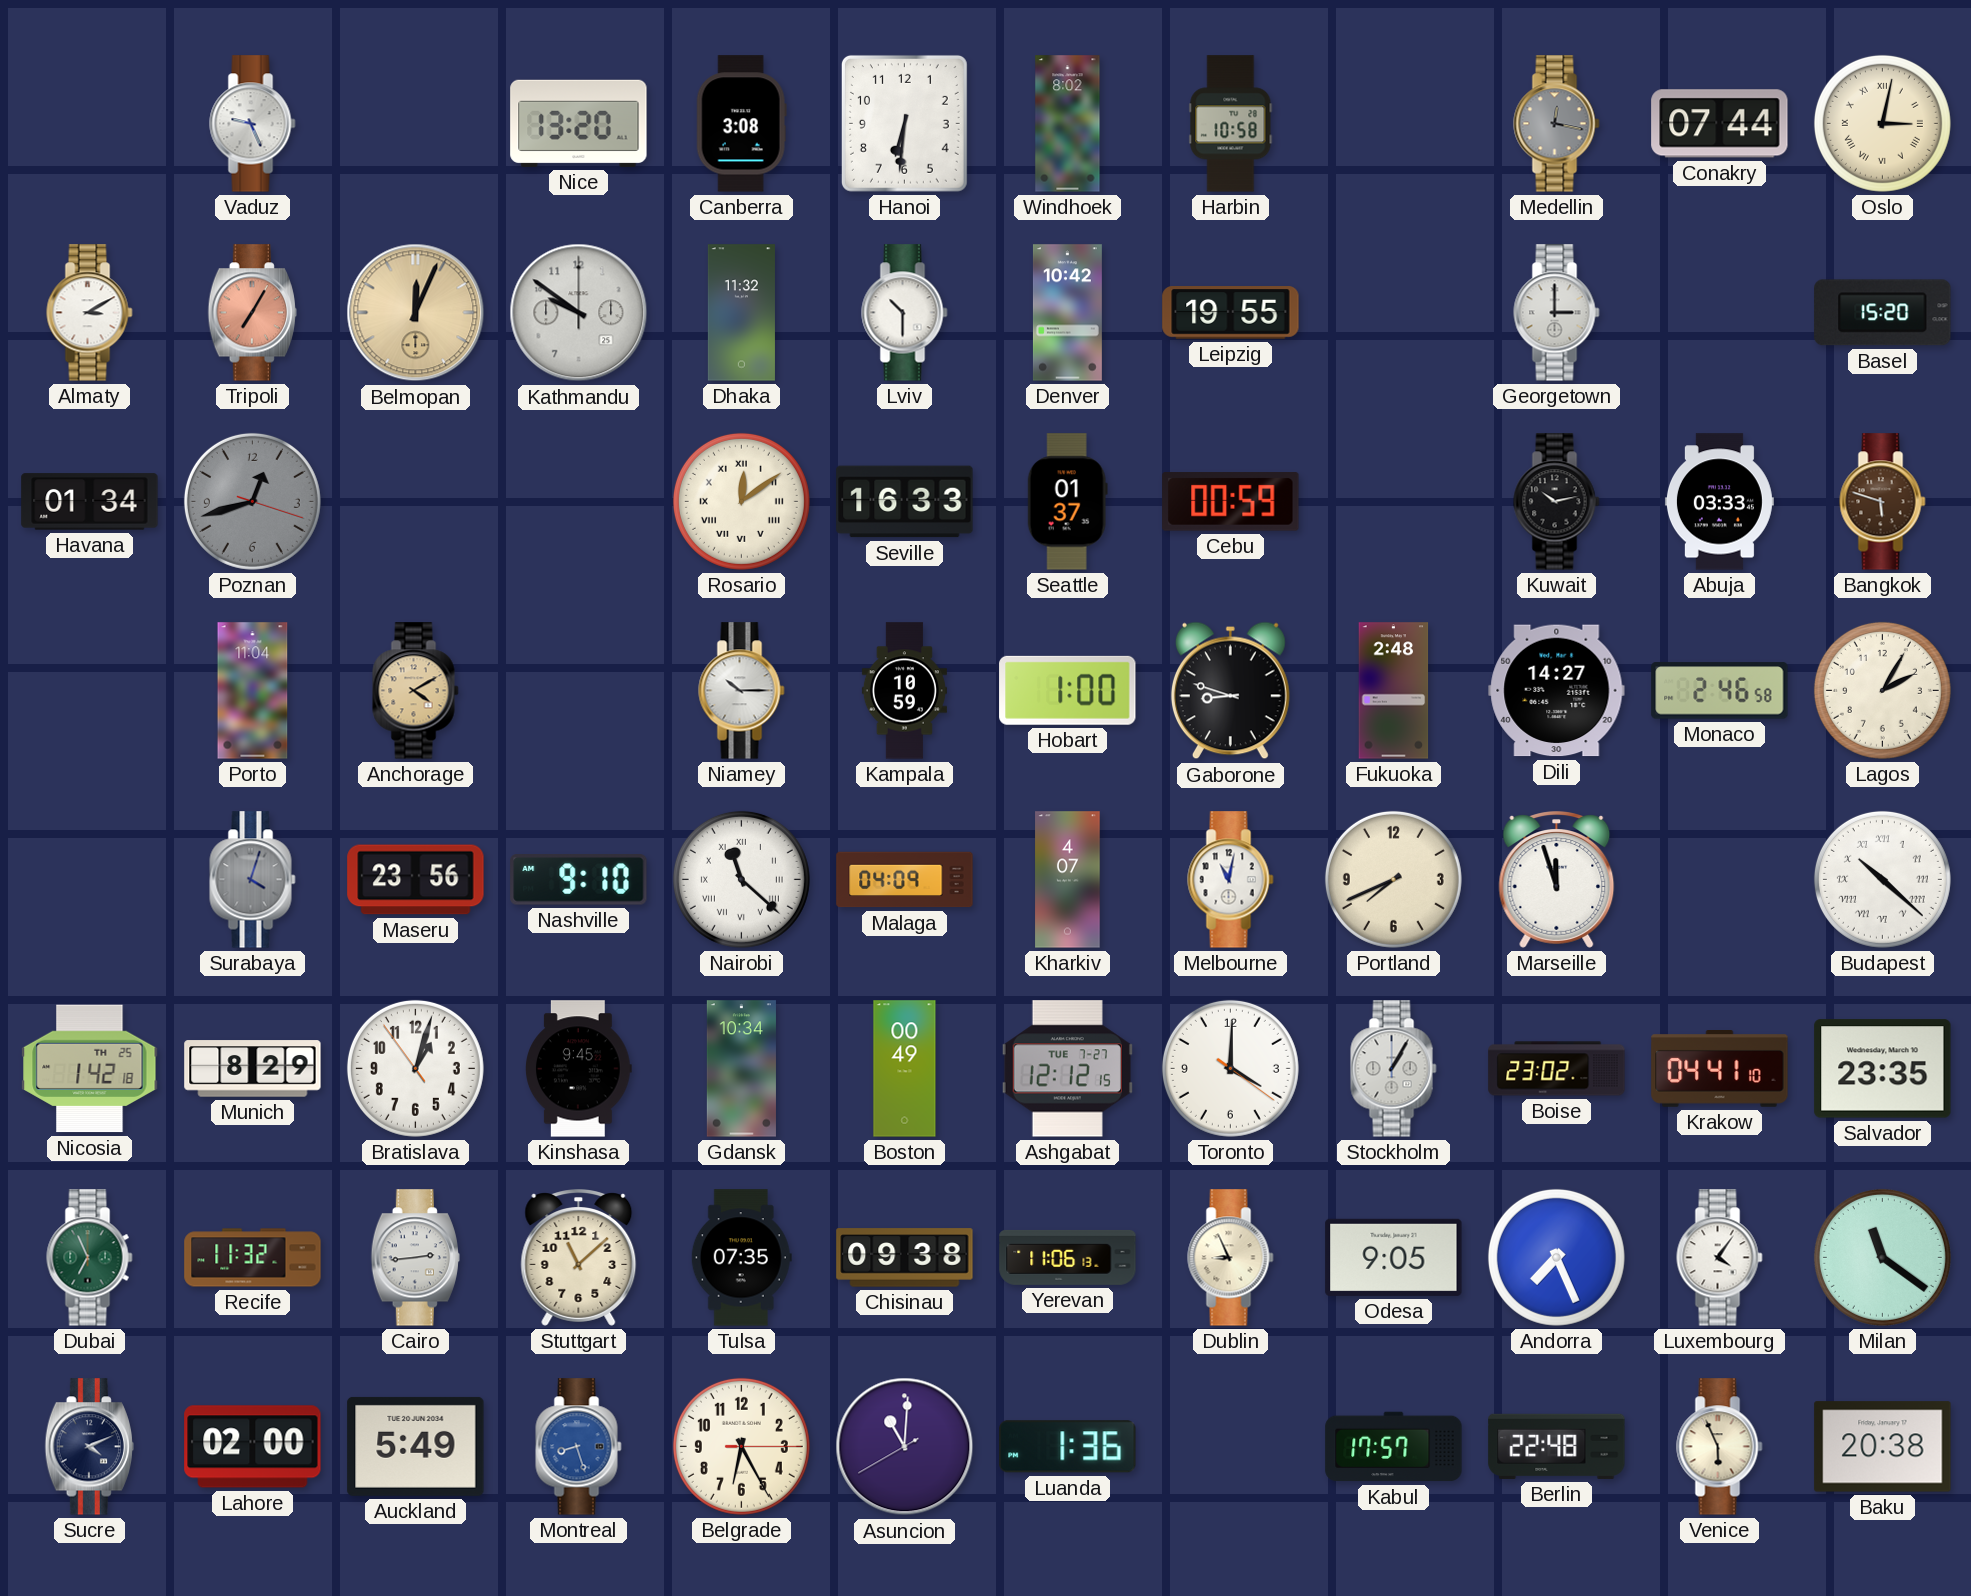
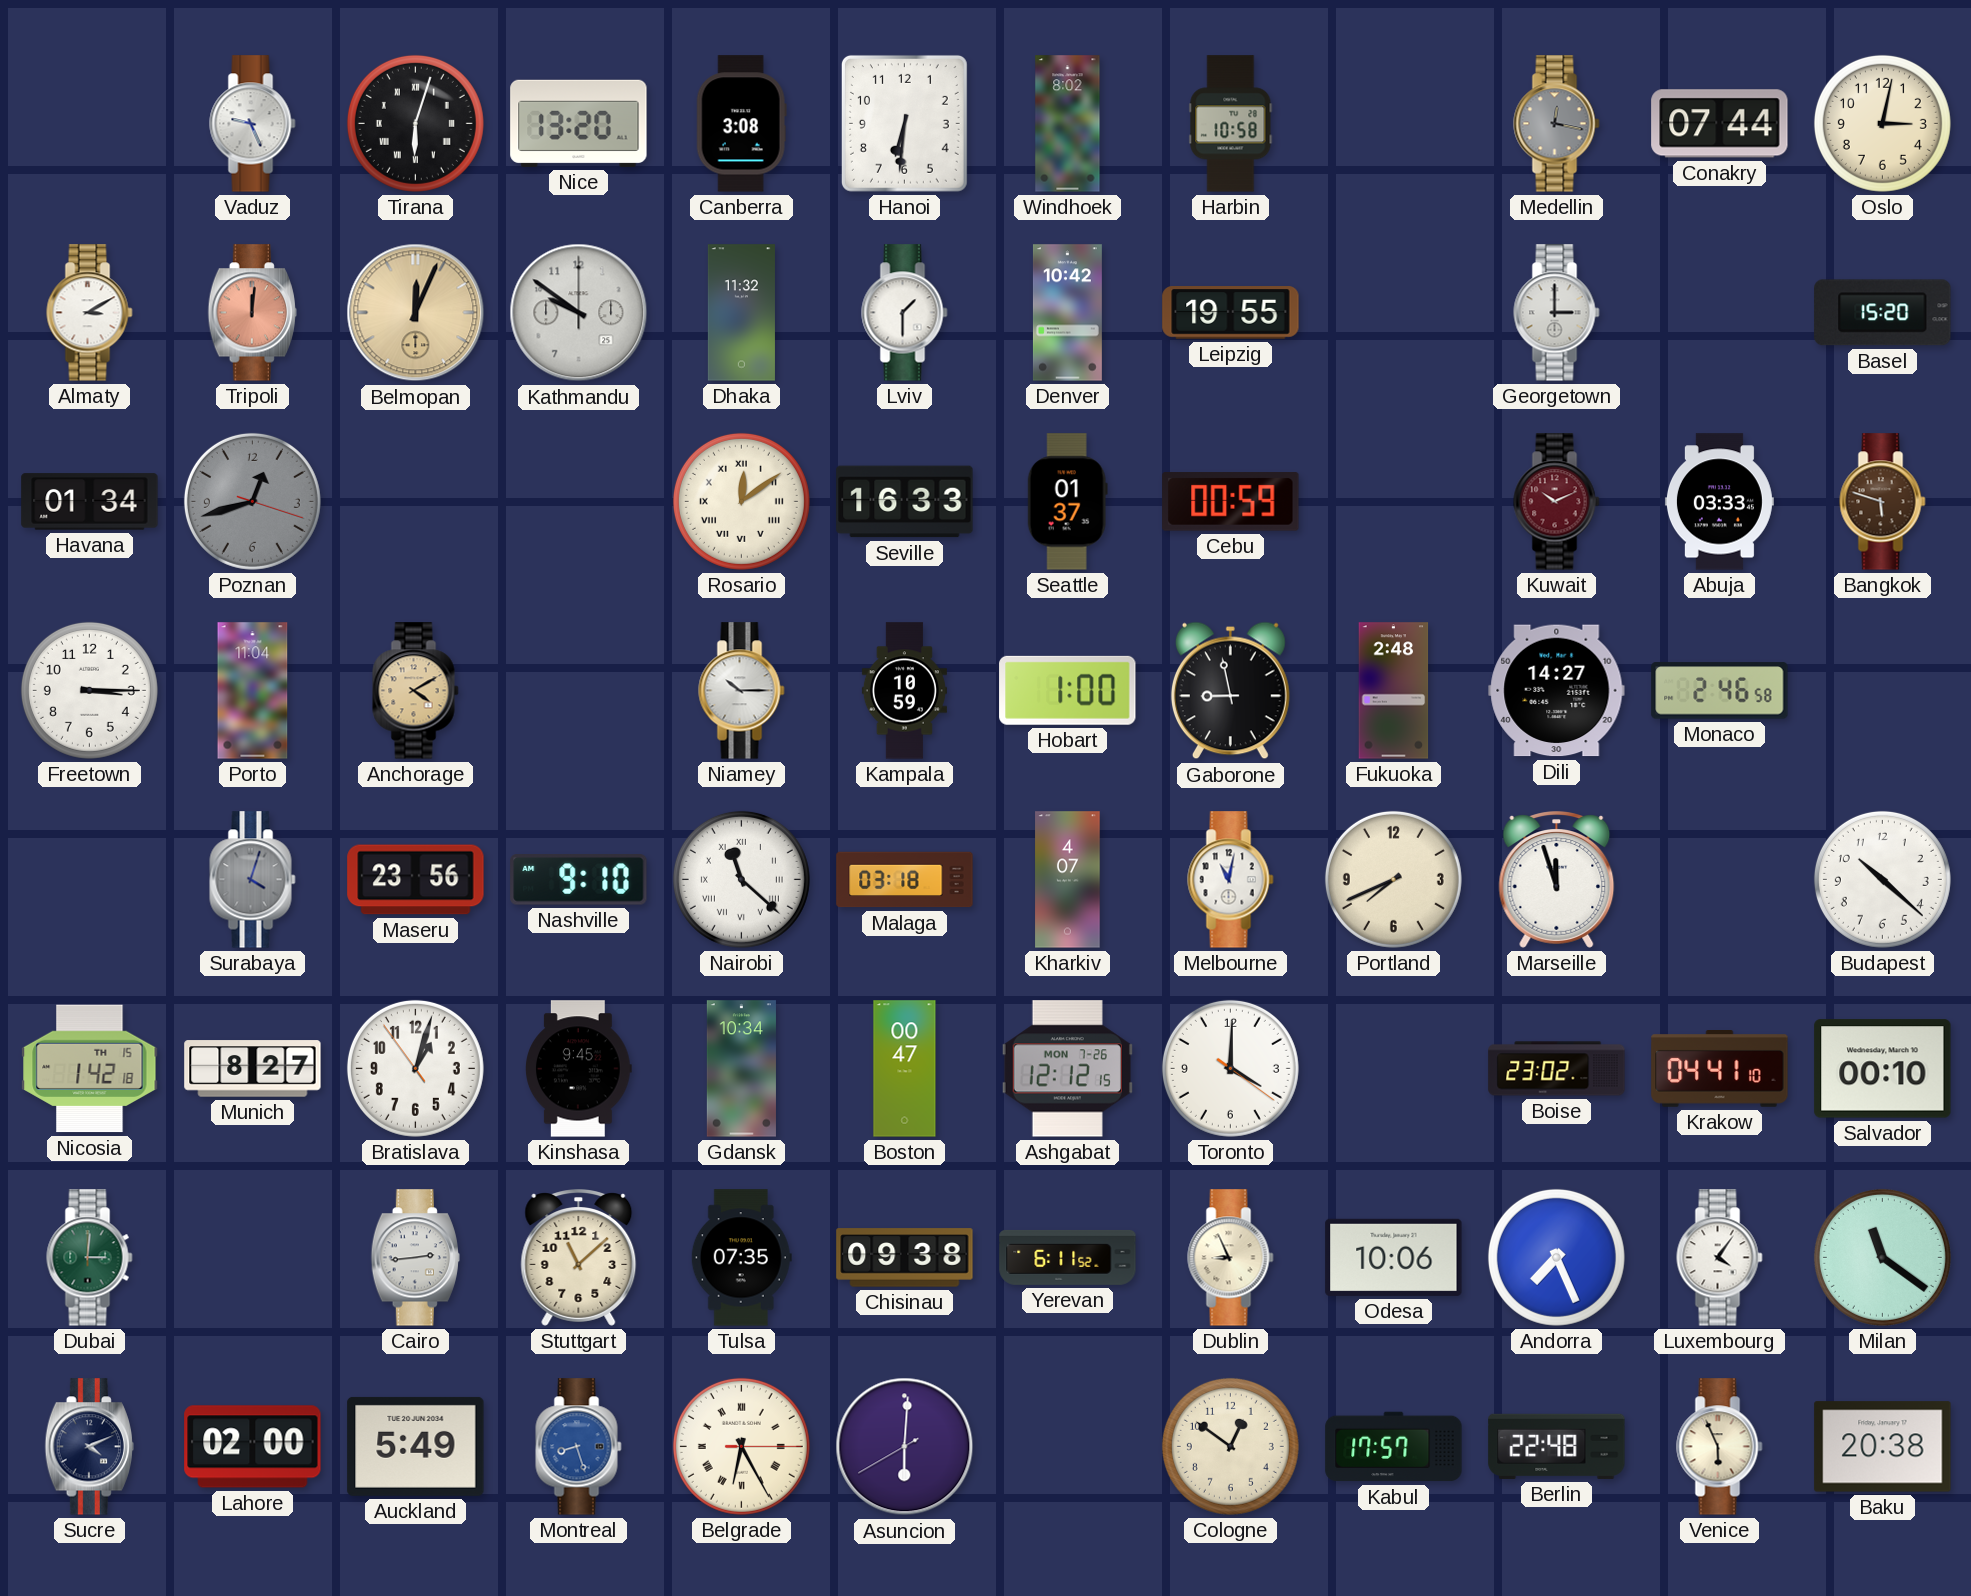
Tirana: none -> 6:03
Oslo numerals: Roman -> Arabic
Tripoli: 7:05 -> 12:01
Lviv: 10:30 -> 1:30
Kuwait: 10:13 -> 10:11
Kuwait dial: black -> burgundy
Freetown: none -> 3:15
Gaborone: 8:48 -> 8:58
Lagos: 2:05 -> none
Malaga: 04:09 -> 03:18
Budapest numerals: Roman -> Arabic
Nicosia date: TH 25 -> TH 15
Munich: 8:29 -> 8:27
Boston: 00:49 -> 00:47
Ashgabat date: TUE 7-27 -> MON 7-26
Stockholm: 1:05 -> none
Salvador: 23:35 -> 00:10
Dubai: 6:56 -> 3:01
Recife: 11:32 -> none
Yerevan: 11:06 -> 6:11
Odesa: 9:05 -> 10:06
Belgrade numerals: Arabic -> Roman
Asuncion: 11:00 -> 6:00
Luanda: 1:36 -> none
Cologne: none -> 12:51
